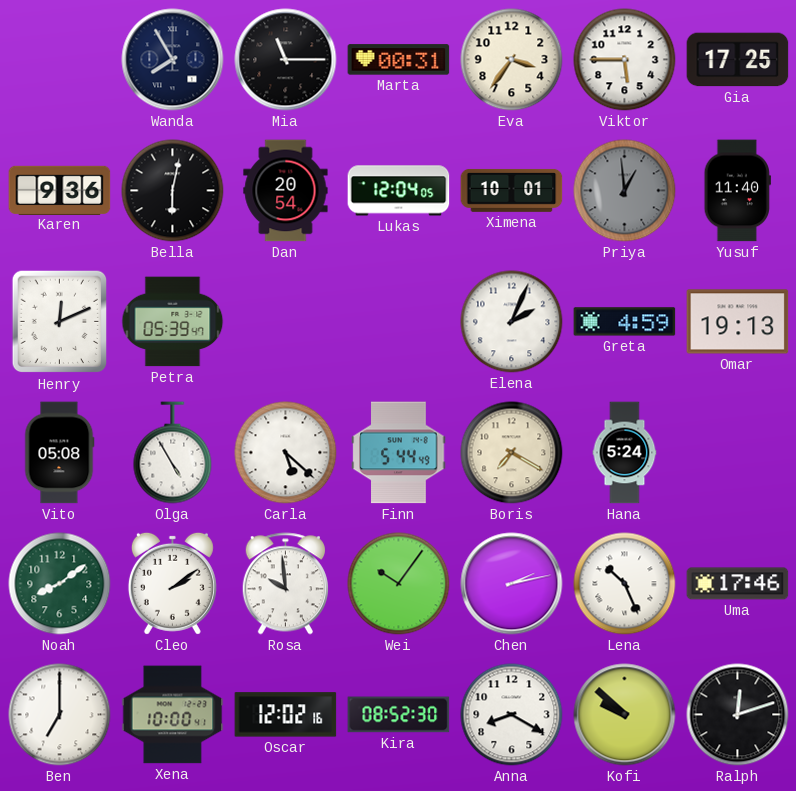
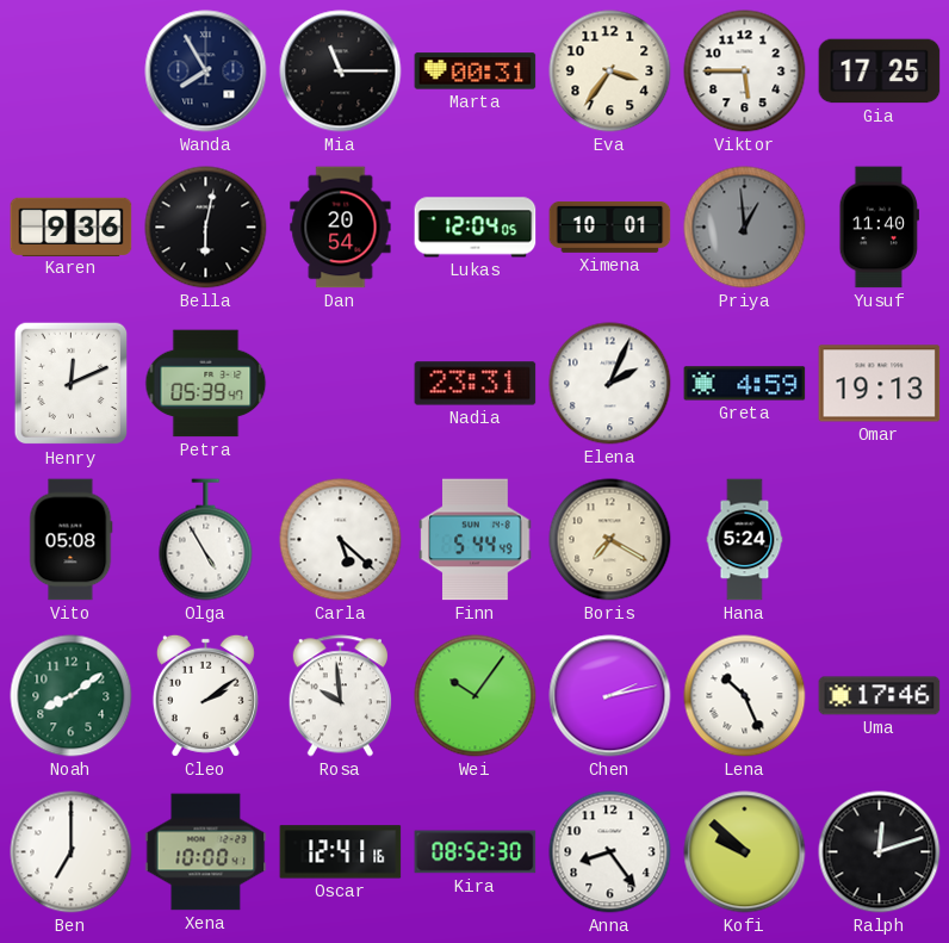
Nadia: none -> 23:31
Oscar: 12:02 -> 12:41
Anna: 8:20 -> 8:24
